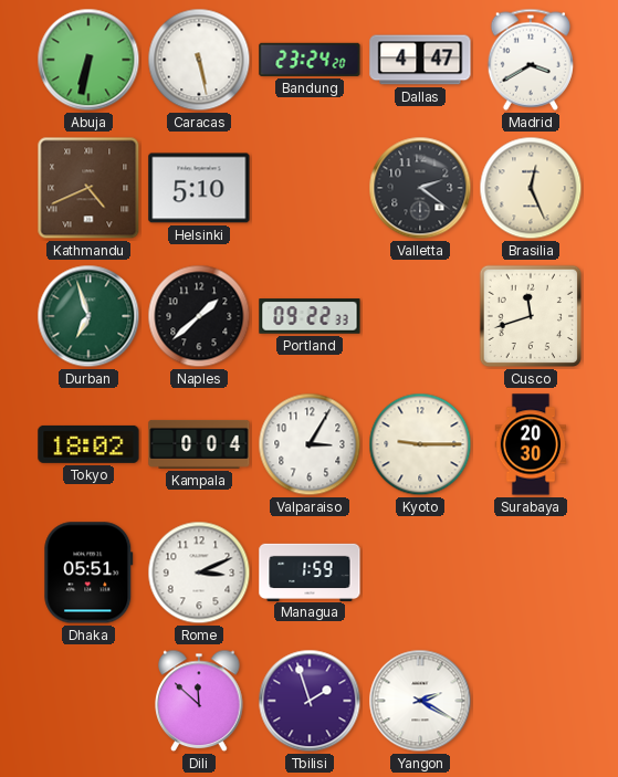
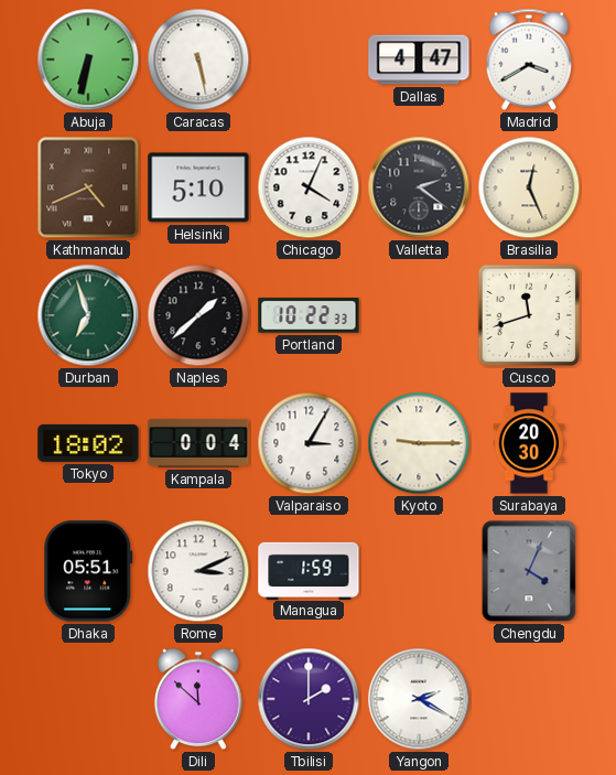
Bandung: 23:24 -> none
Chicago: none -> 4:04
Portland: 09:22 -> 10:22
Chengdu: none -> 4:04
Tbilisi: 1:57 -> 2:00
